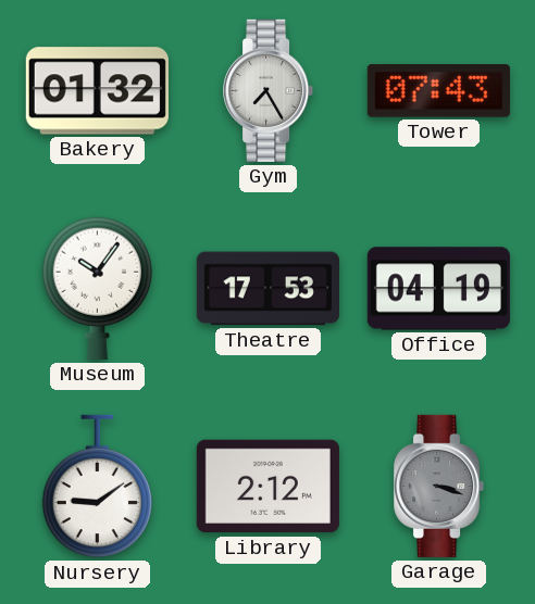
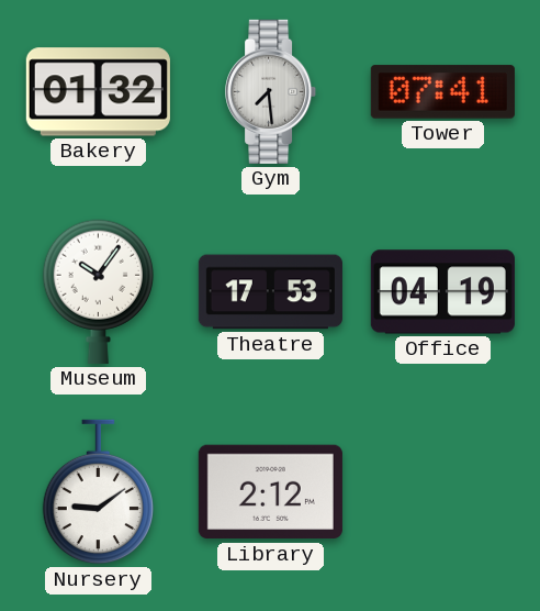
Gym: 7:25 -> 7:29
Tower: 07:43 -> 07:41
Garage: 3:18 -> none
